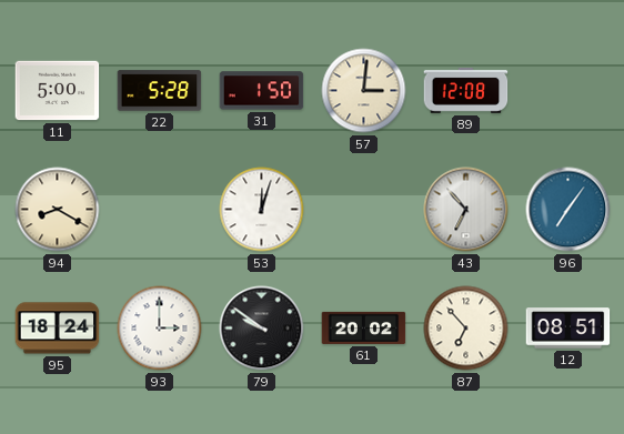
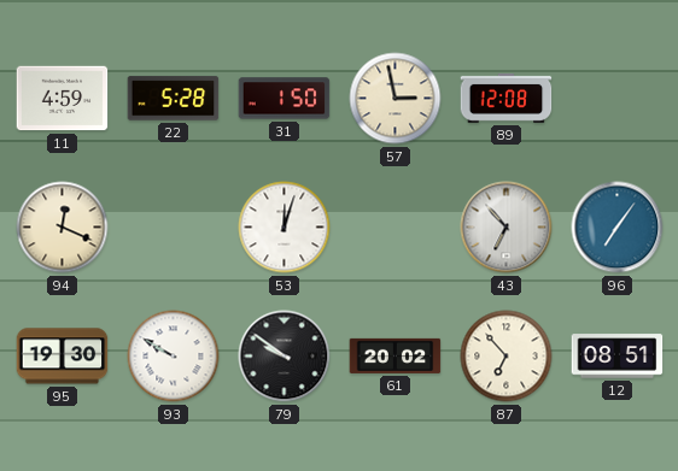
11: 5:00 -> 4:59
57: 3:01 -> 2:58
94: 8:20 -> 12:19
95: 18:24 -> 19:30
93: 3:00 -> 9:50
